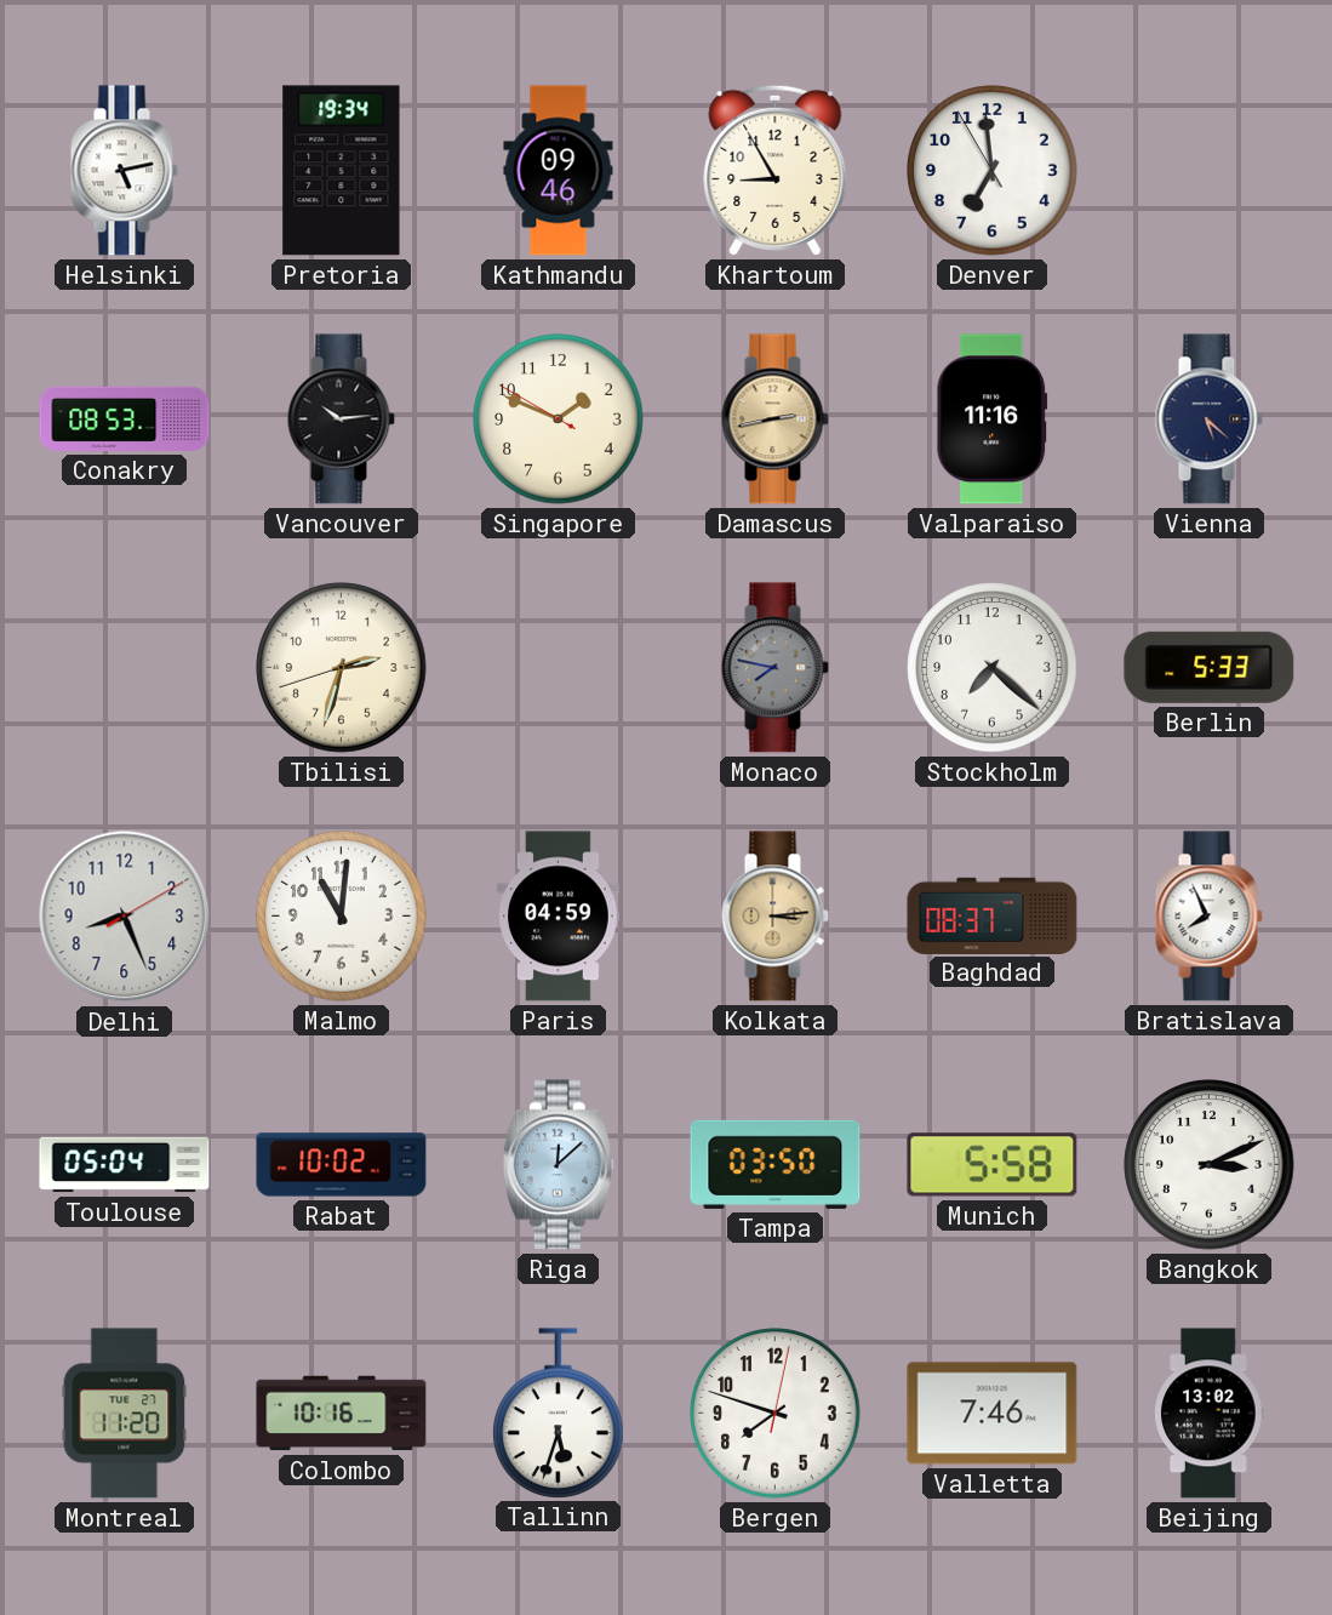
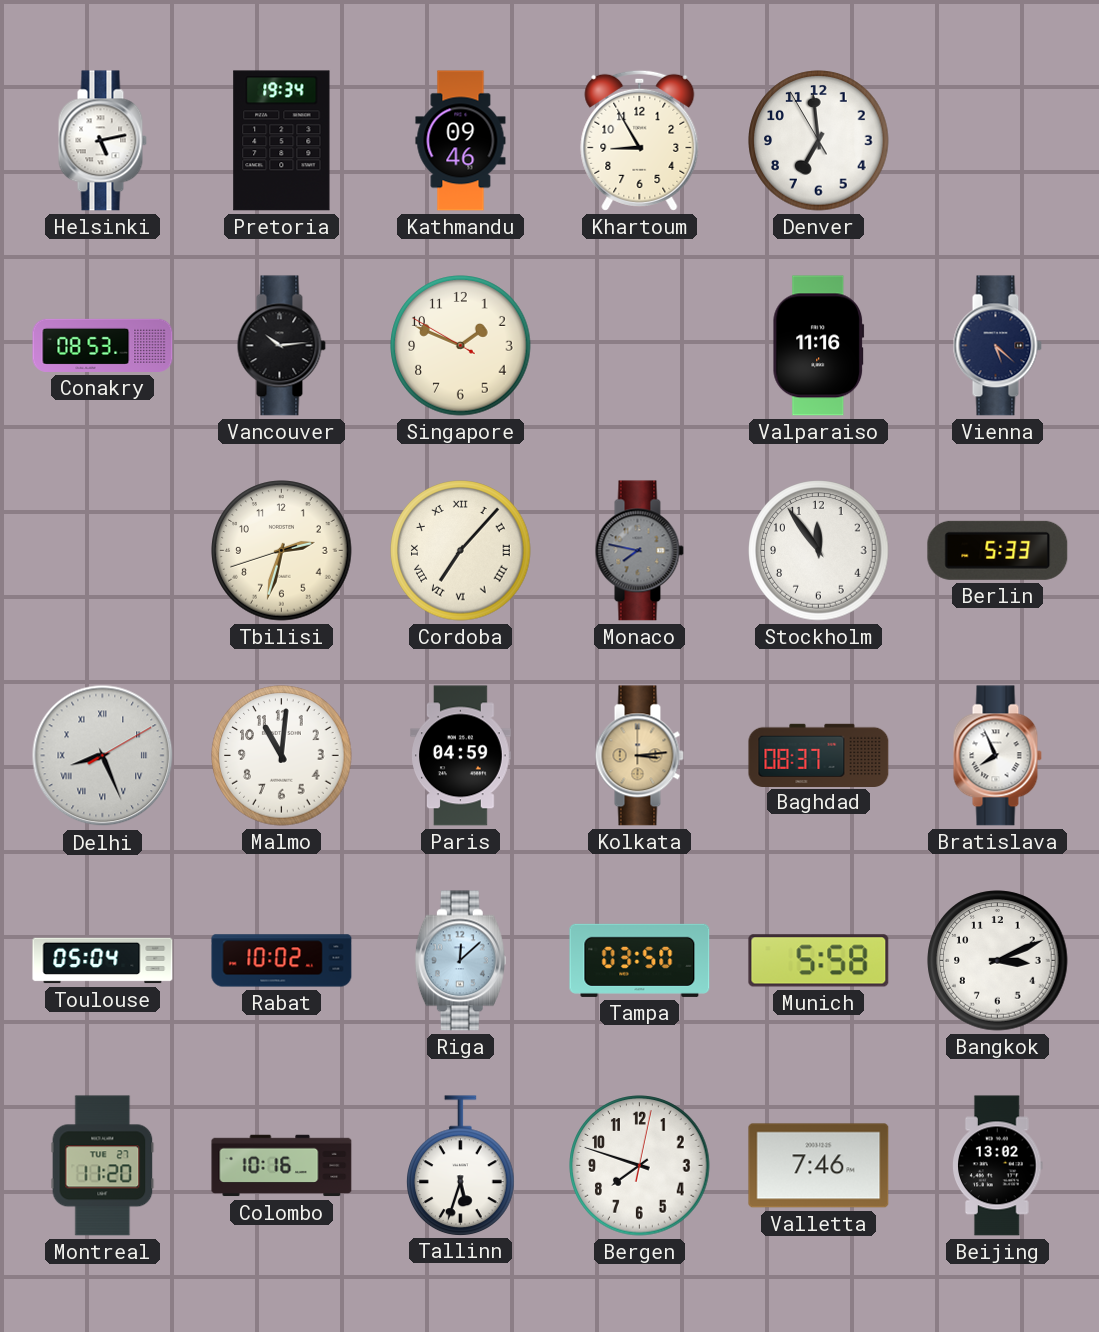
Damascus: 2:43 -> none
Cordoba: none -> 7:07
Stockholm: 7:22 -> 11:54
Delhi numerals: Arabic -> Roman
